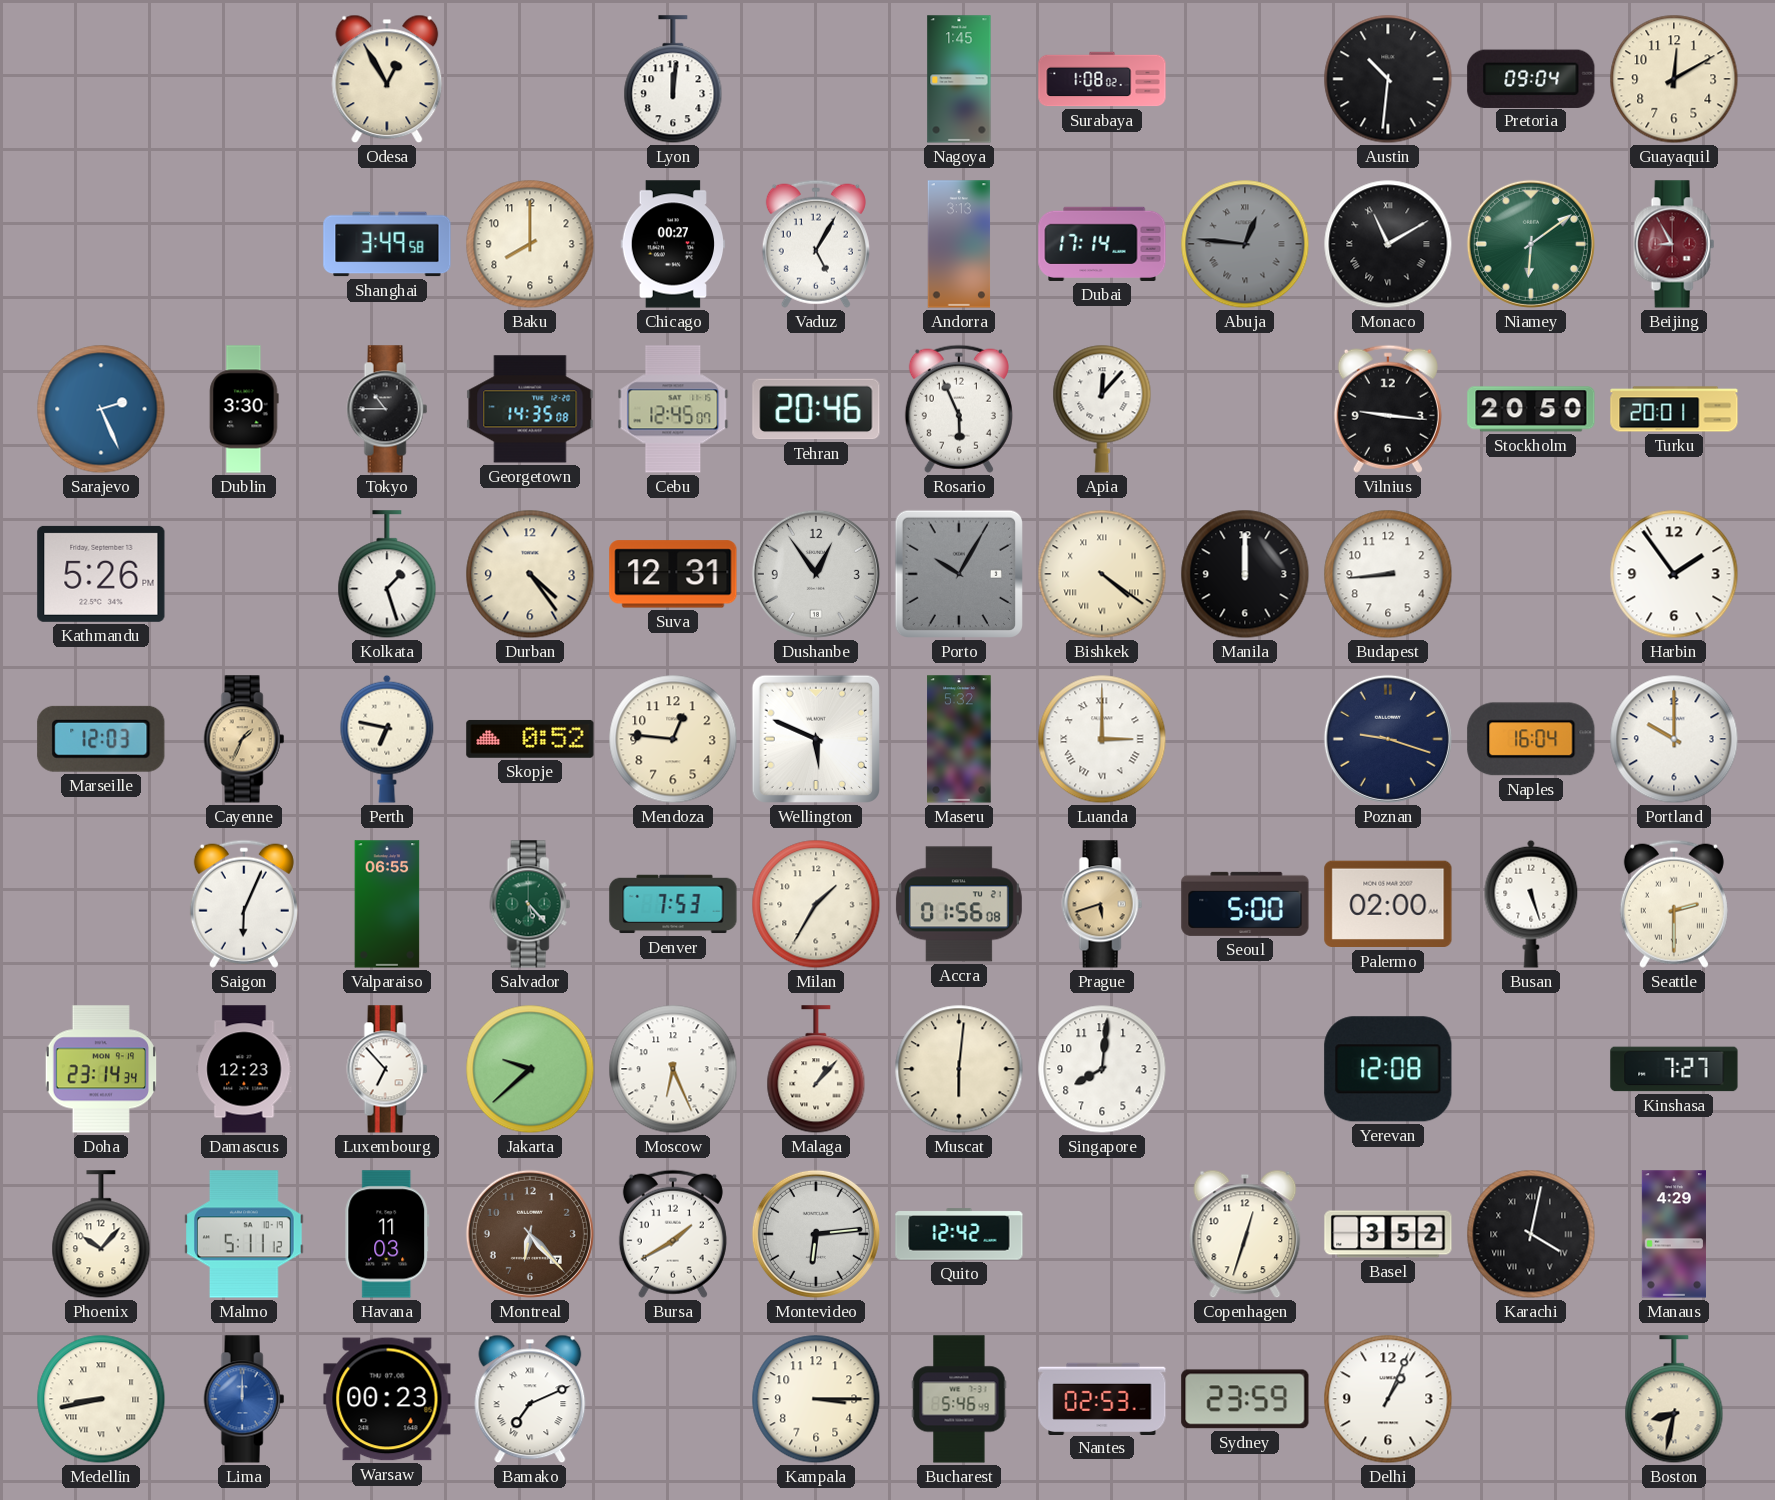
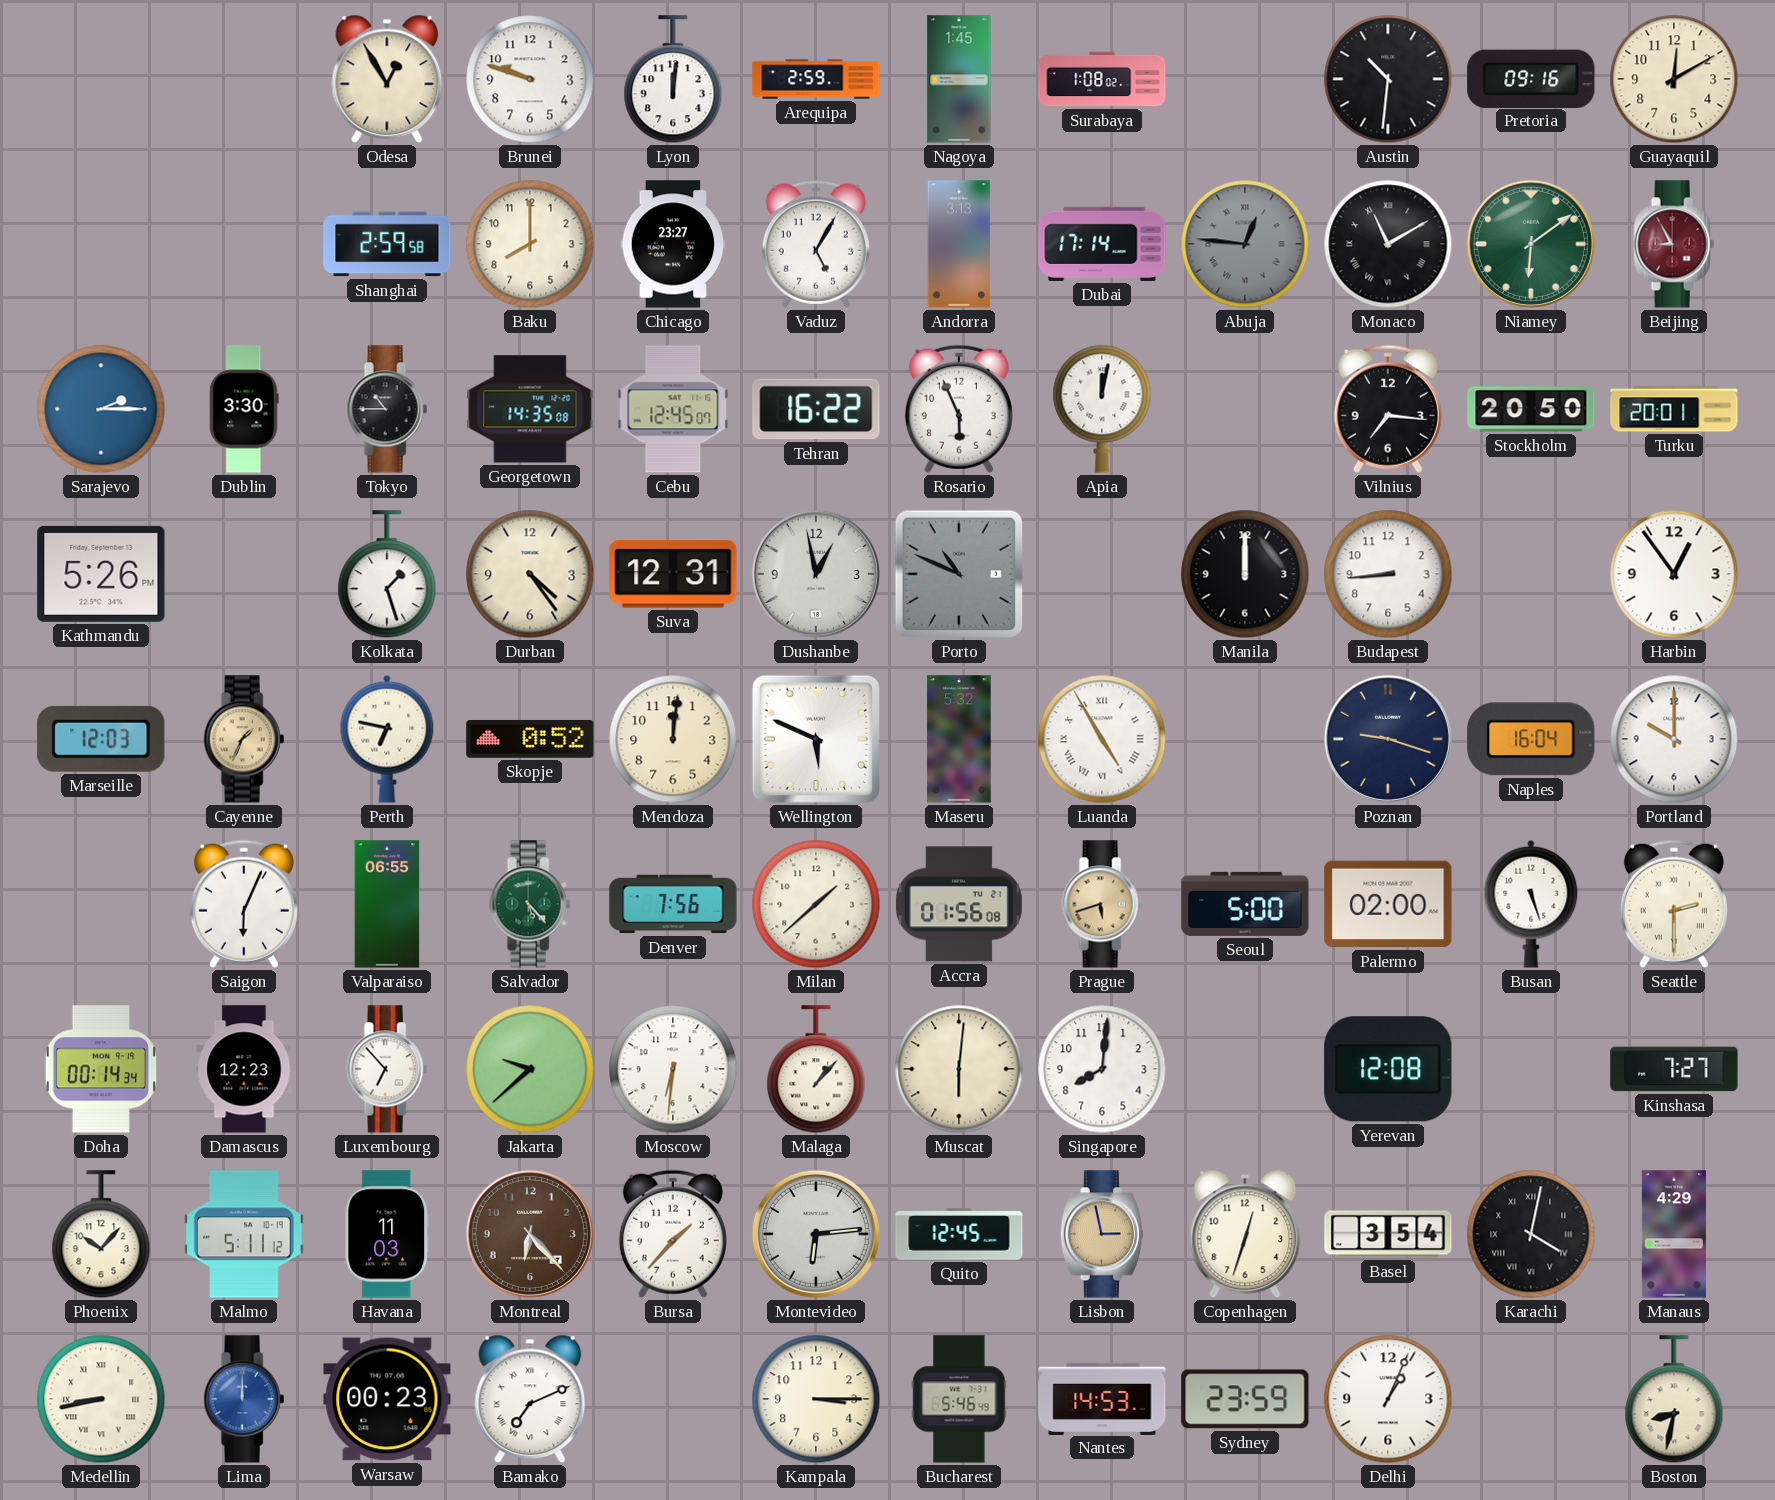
Brunei: none -> 9:48
Arequipa: none -> 2:59
Pretoria: 09:04 -> 09:16
Shanghai: 3:49 -> 2:59
Chicago: 00:27 -> 23:27
Sarajevo: 2:26 -> 2:15
Tehran: 20:46 -> 16:22
Apia: 12:07 -> 12:02
Vilnius: 9:16 -> 7:16
Dushanbe: 12:54 -> 12:58
Porto: 10:05 -> 10:49
Bishkek: 4:21 -> none
Harbin: 1:54 -> 12:54
Mendoza: 12:46 -> 12:01
Luanda: 3:00 -> 4:55
Denver: 7:53 -> 7:56
Milan: 1:35 -> 1:38
Doha: 23:14 -> 00:14
Moscow: 6:26 -> 6:31
Bursa: 1:40 -> 1:37
Quito: 12:42 -> 12:45
Lisbon: none -> 2:58
Basel: 3:52 -> 3:54
Nantes: 02:53 -> 14:53
